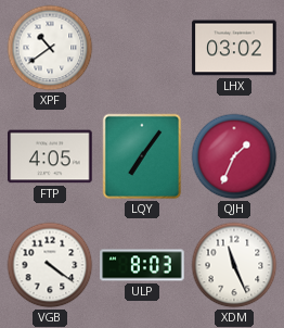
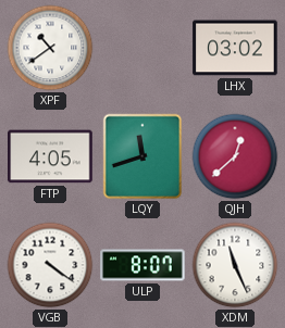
LQY: 7:06 -> 11:42
QJH: 1:34 -> 12:38
ULP: 8:03 -> 8:07
